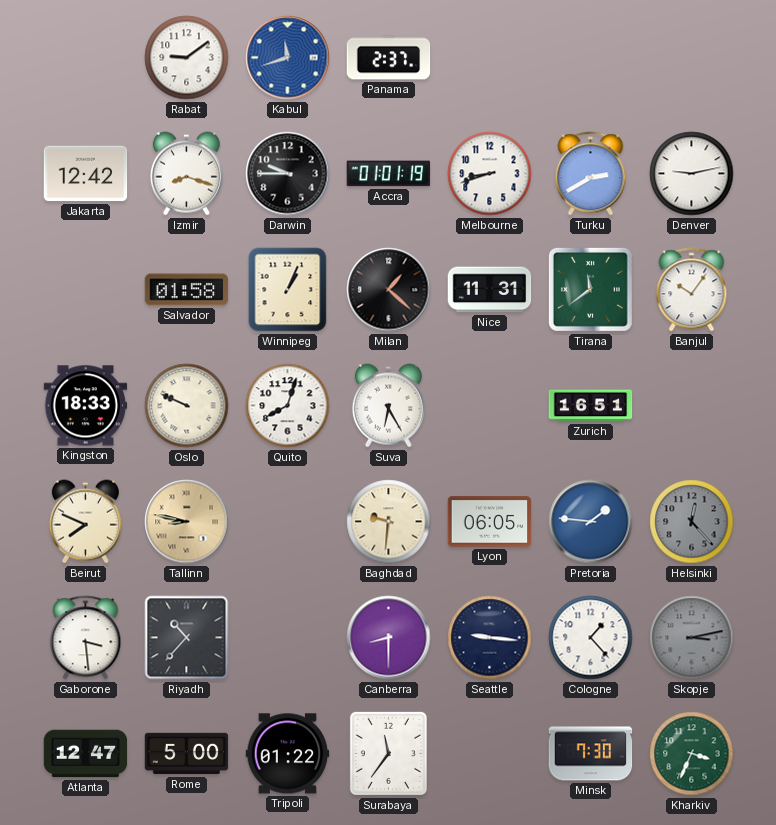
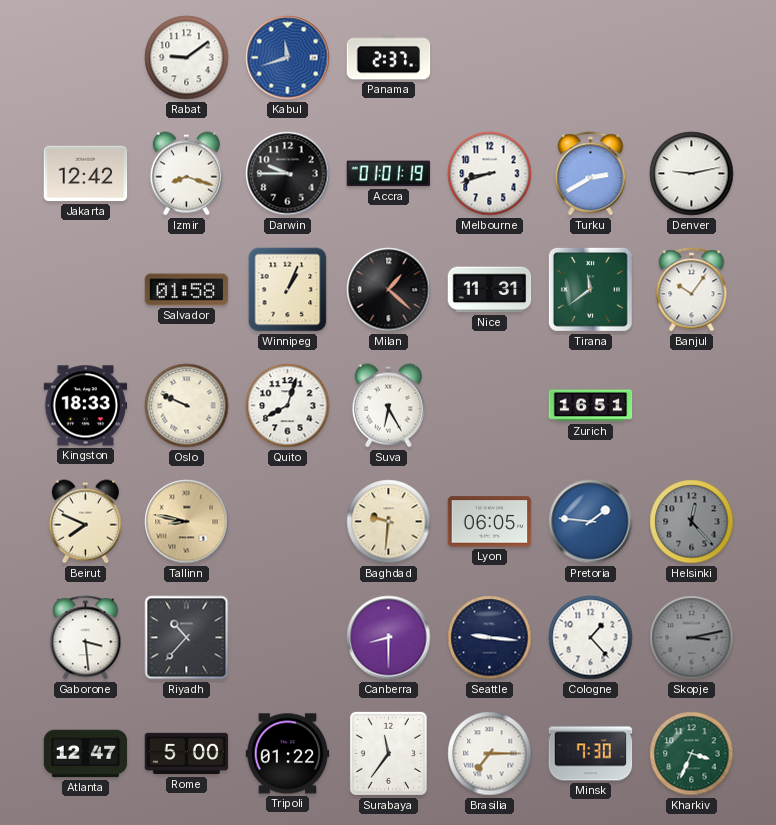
Brasilia: none -> 7:15
